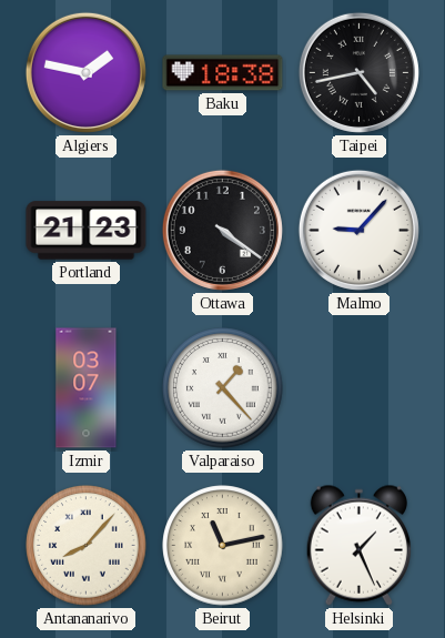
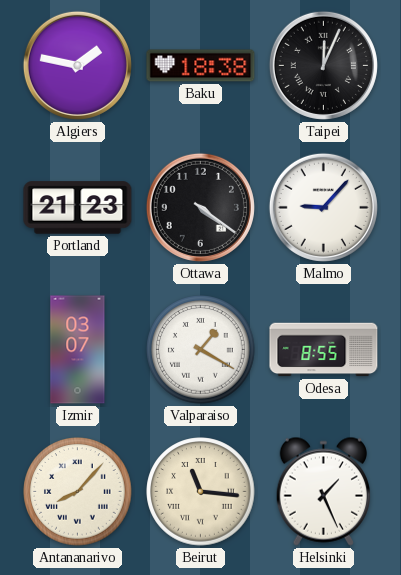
Taipei: 4:43 -> 12:04
Valparaiso: 1:23 -> 1:20
Odesa: none -> 8:55
Beirut: 11:13 -> 11:16
